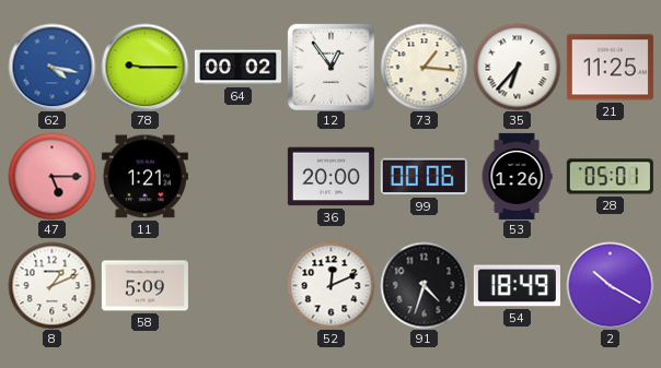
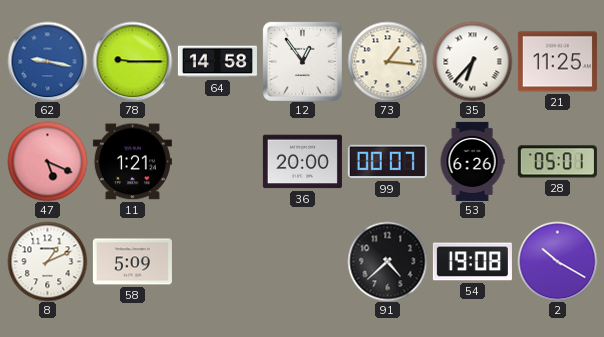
62: 4:17 -> 9:17
64: 00:02 -> 14:58
47: 5:15 -> 5:19
99: 00:06 -> 00:07
53: 1:26 -> 6:26
52: 12:11 -> none
91: 4:33 -> 4:38
54: 18:49 -> 19:08
